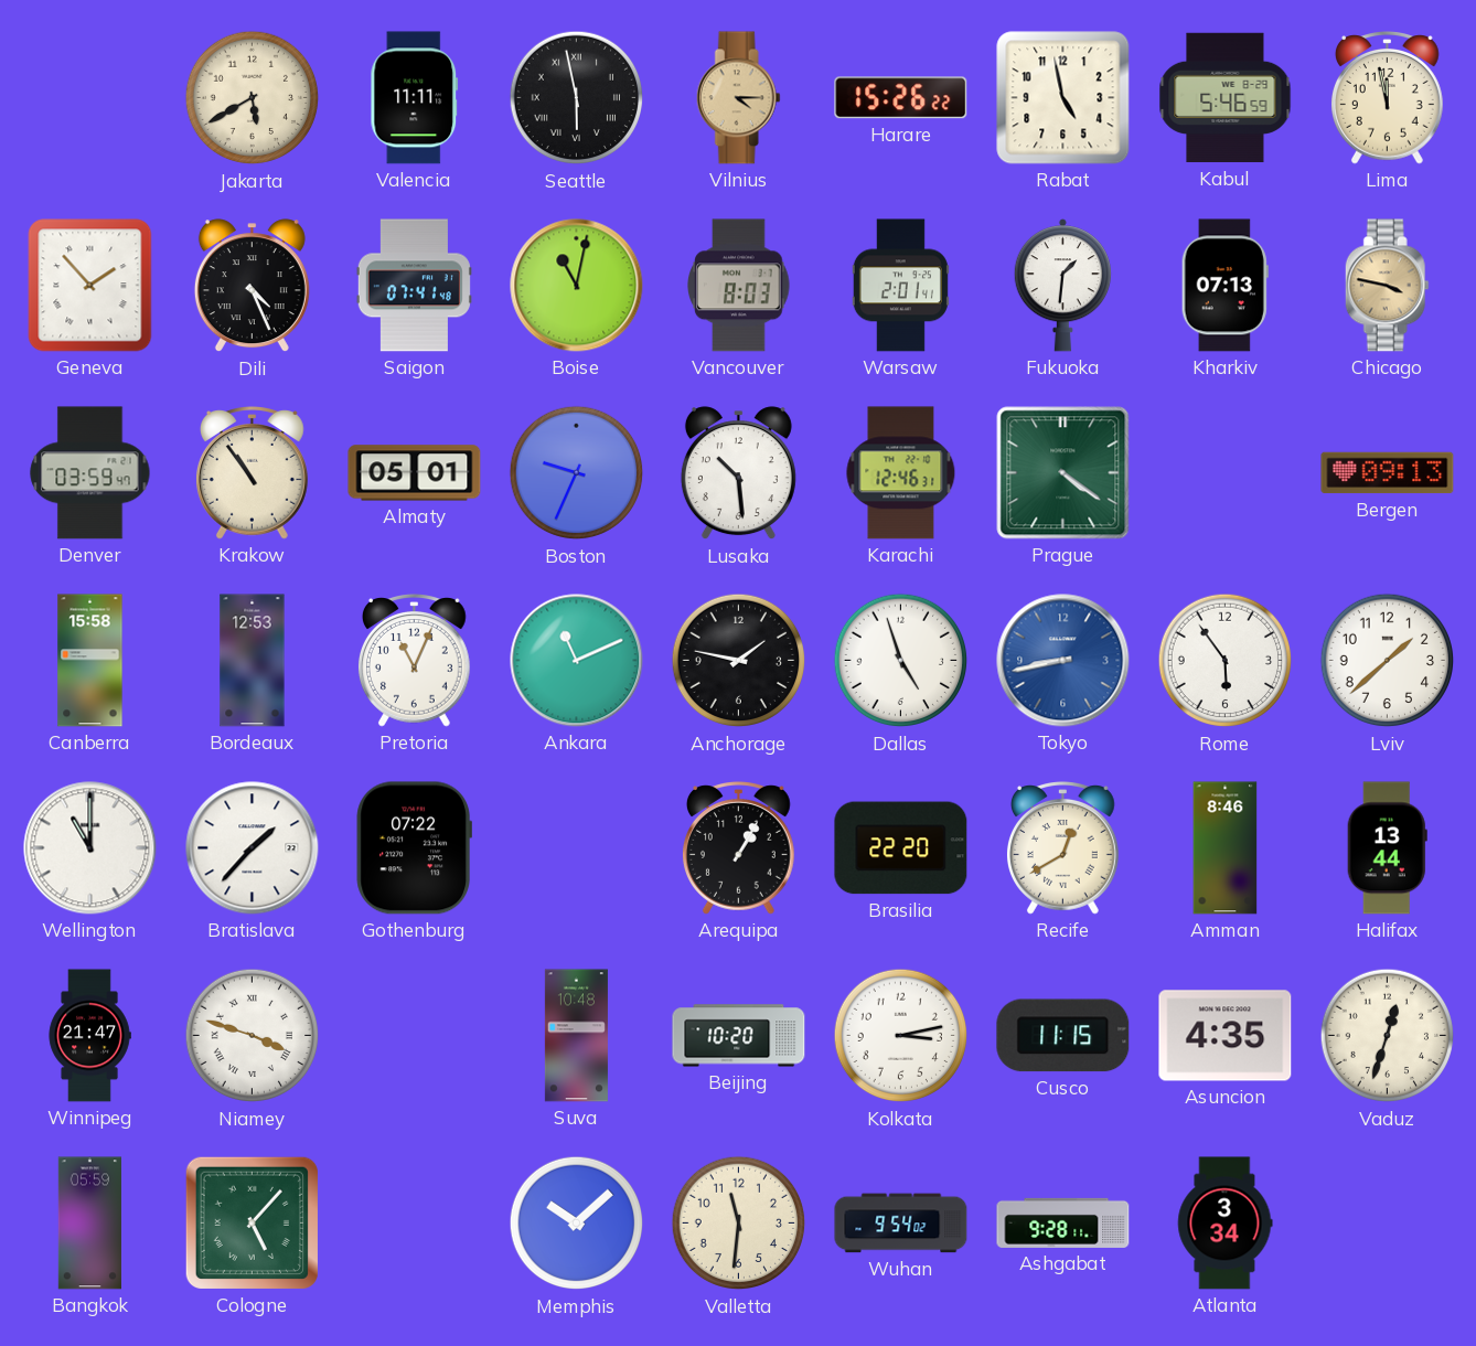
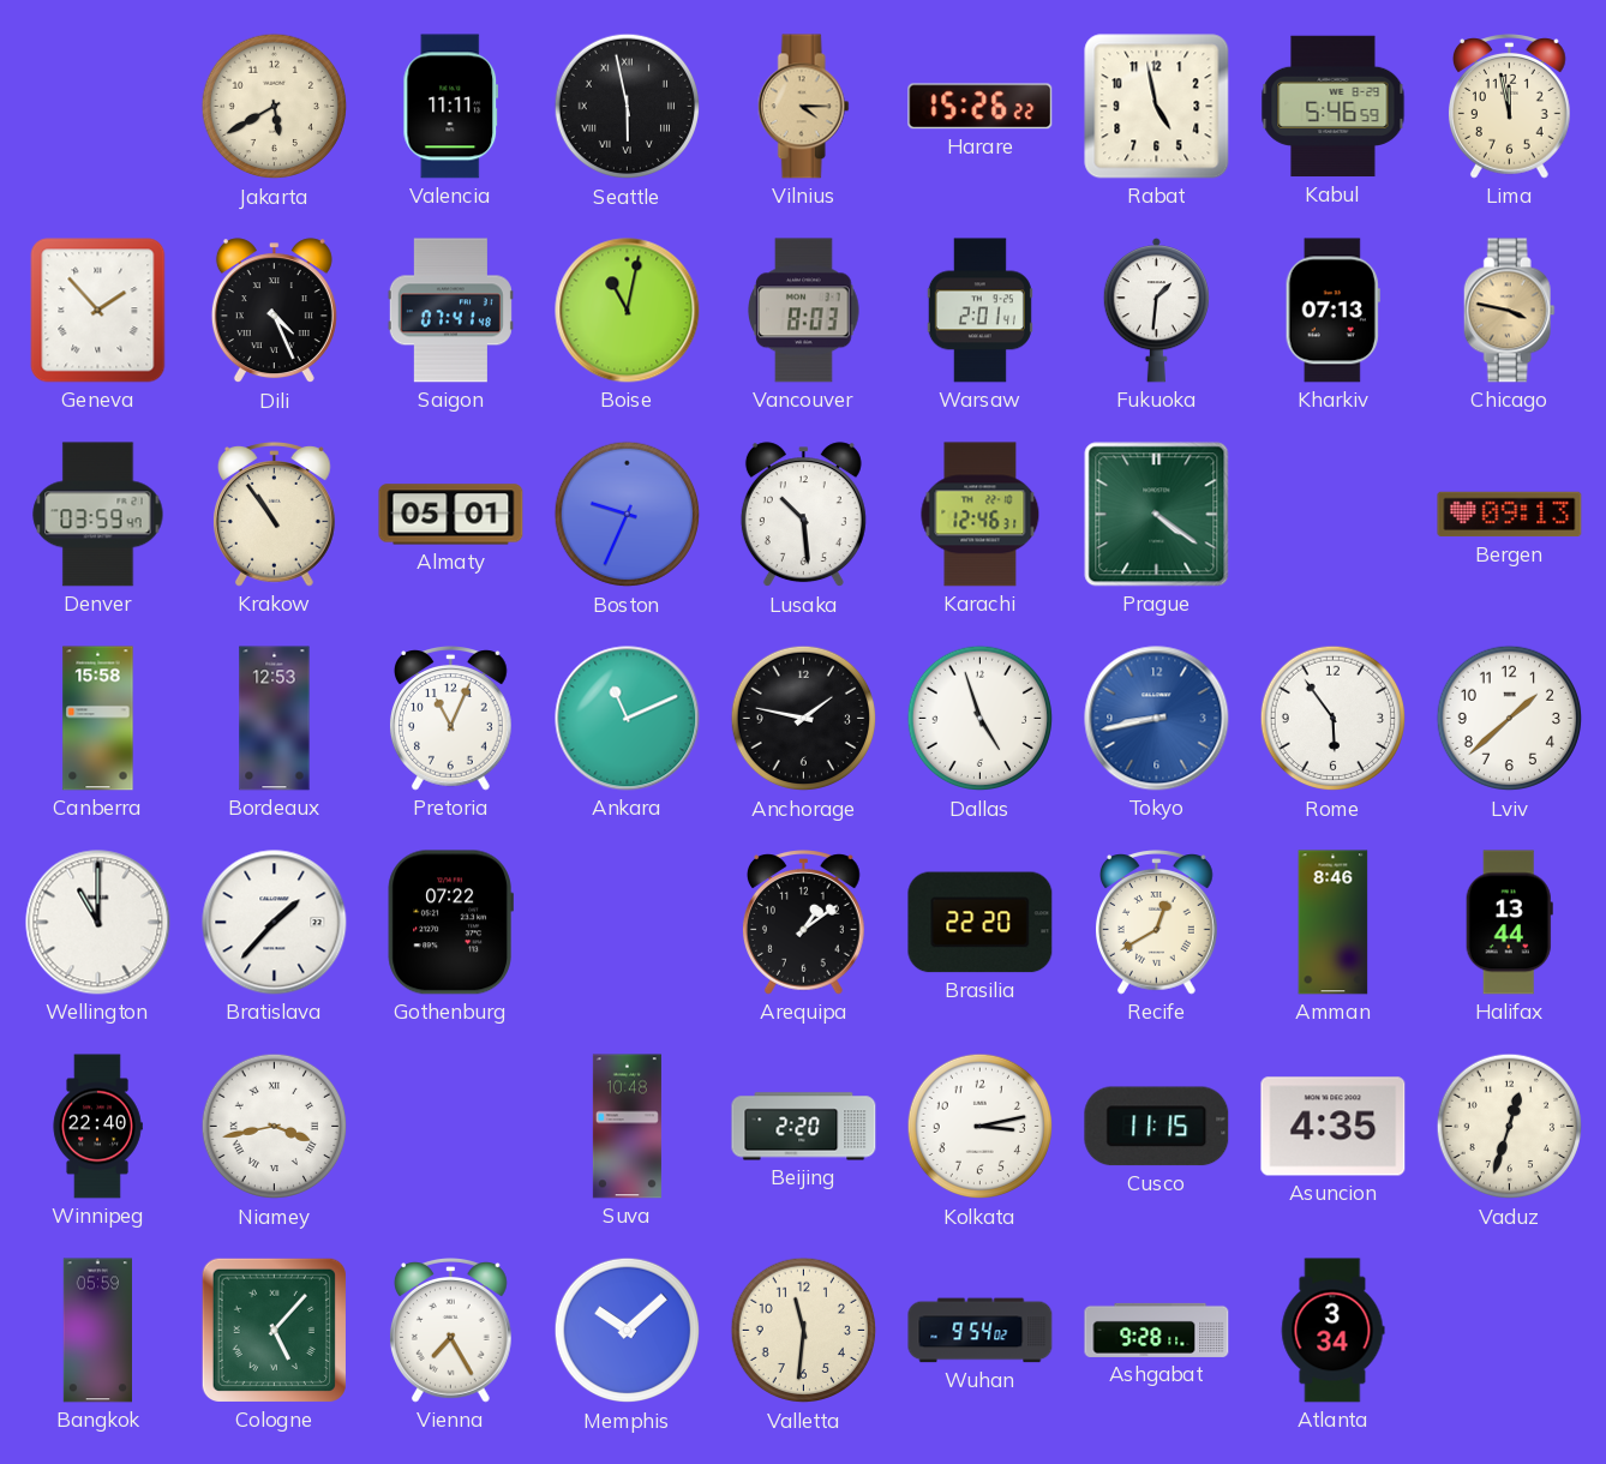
Arequipa: 1:05 -> 1:09
Winnipeg: 21:47 -> 22:40
Niamey: 3:48 -> 3:43
Beijing: 10:20 -> 2:20
Vienna: none -> 7:25
